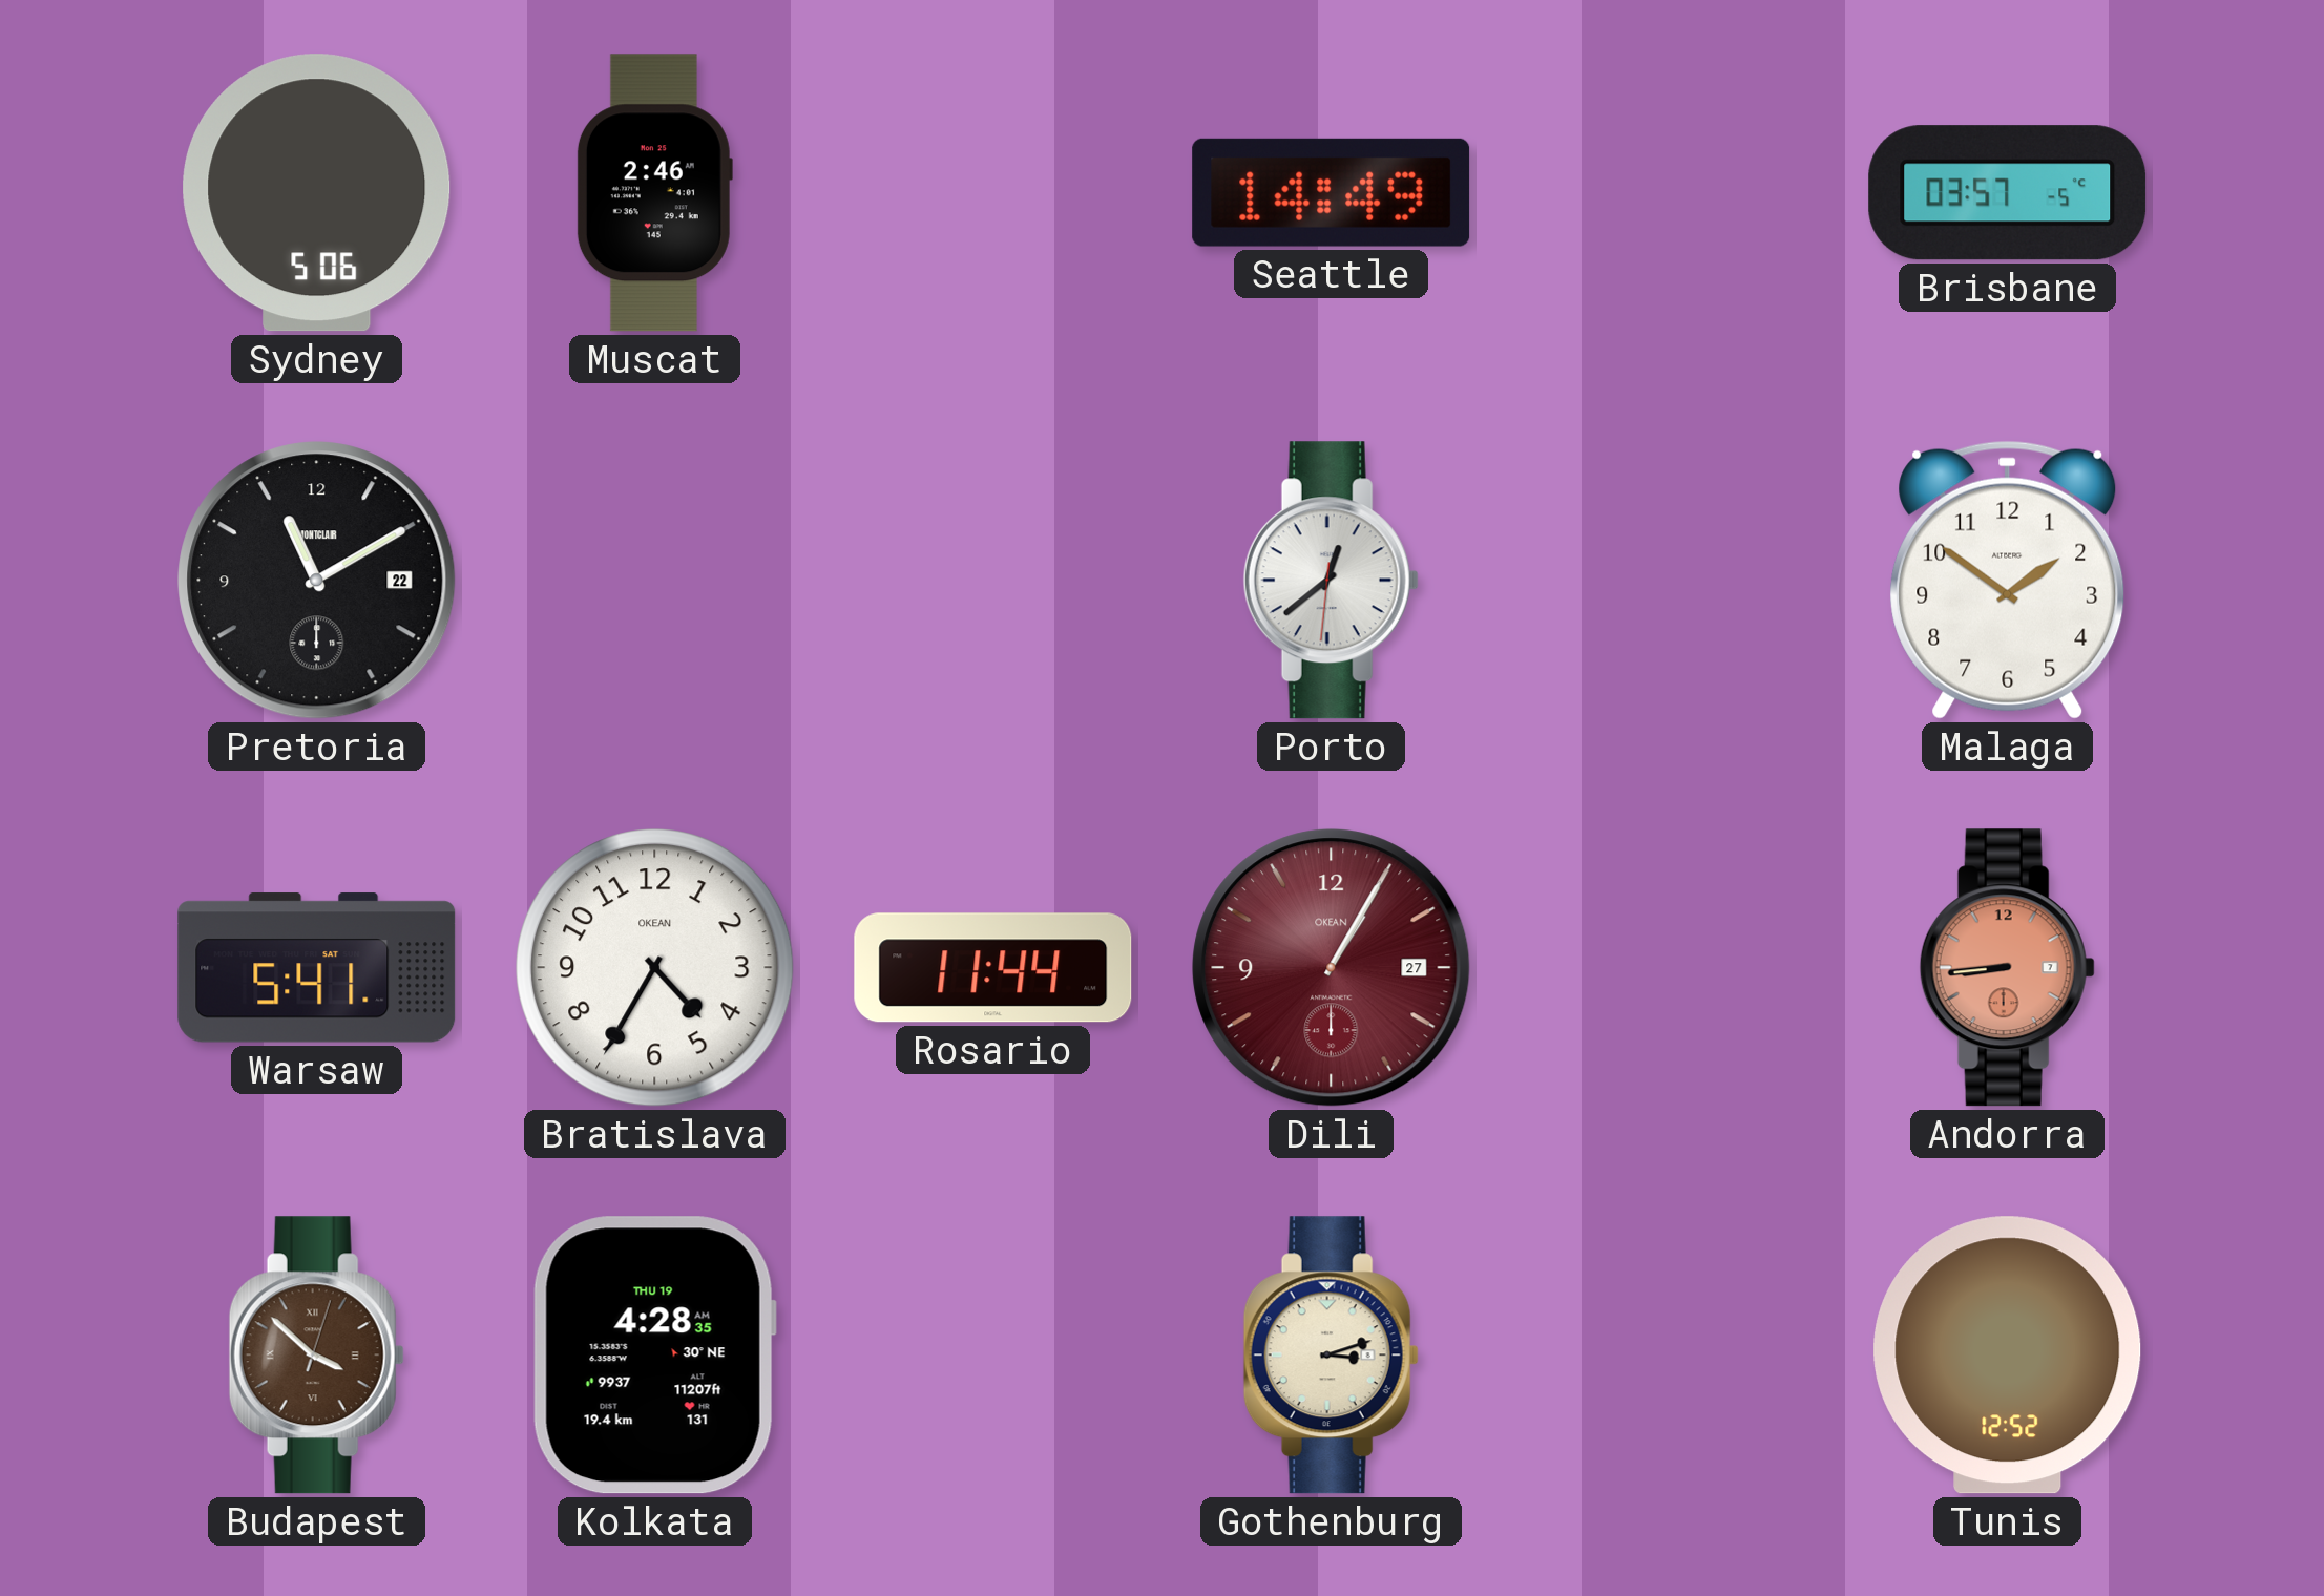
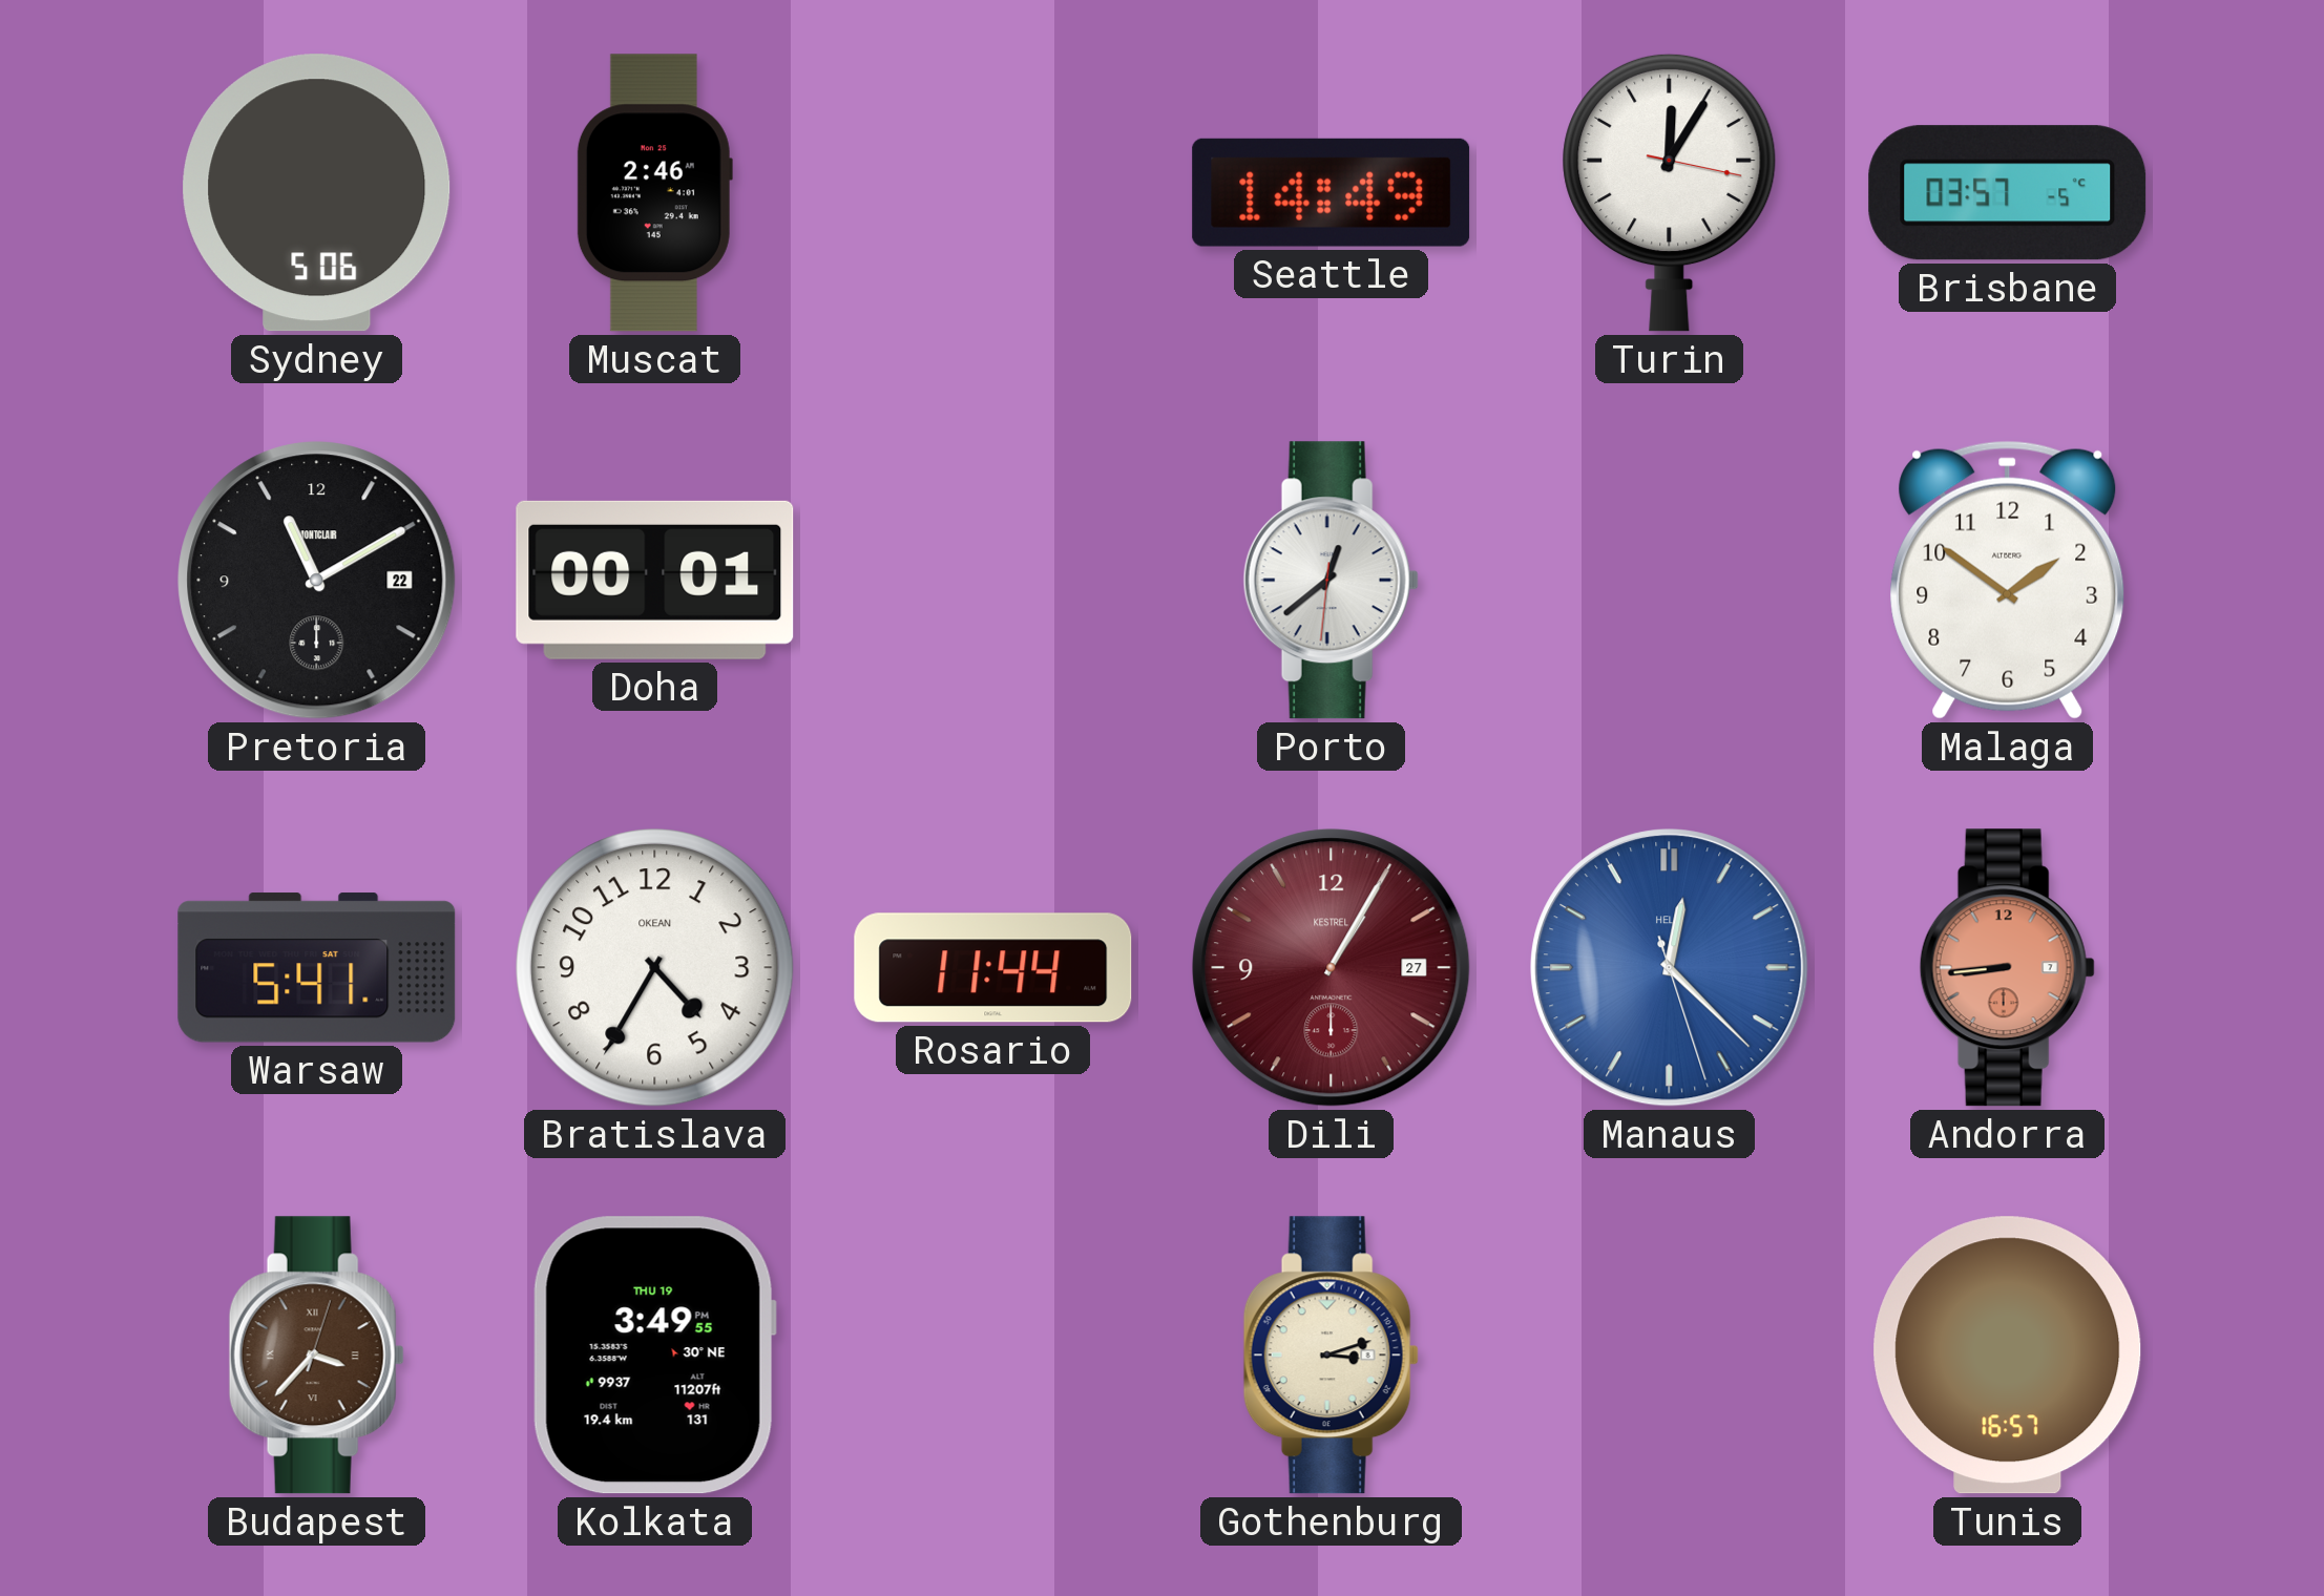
Turin: none -> 12:05
Doha: none -> 00:01
Dili brand: OKEAN -> KESTREL
Manaus: none -> 12:22
Budapest: 3:52 -> 3:37
Kolkata: 4:28 -> 3:49
Tunis: 12:52 -> 16:57
